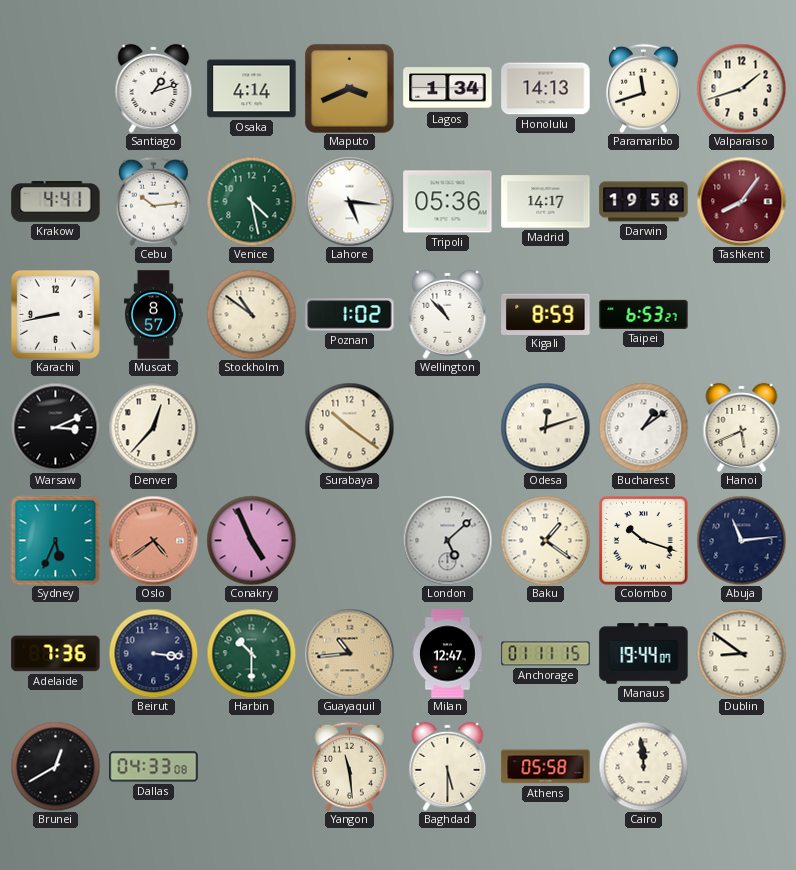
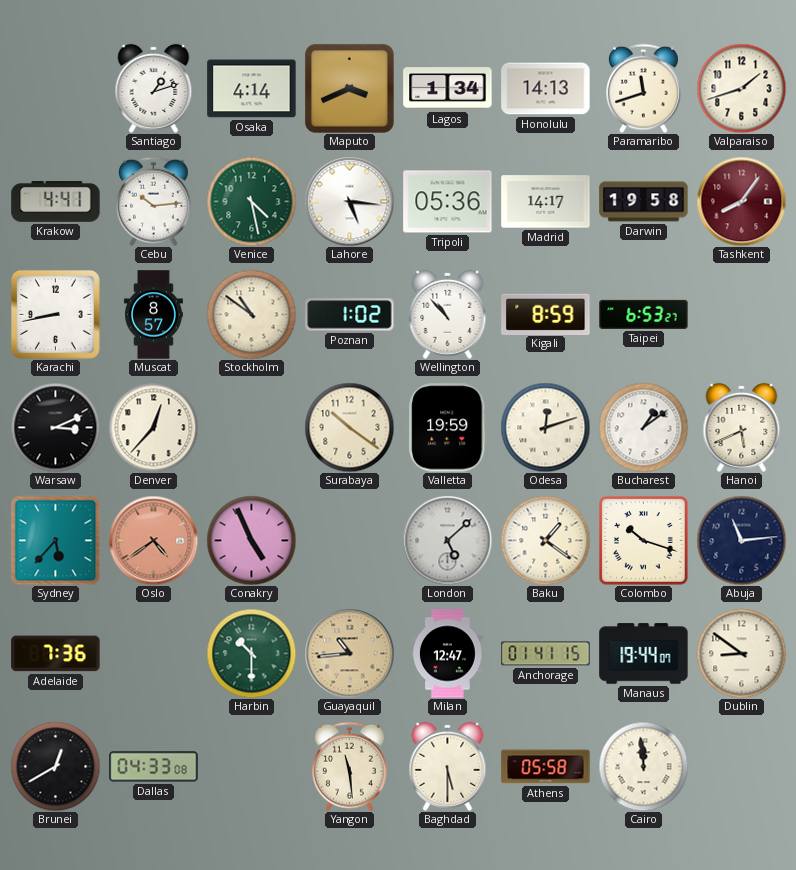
Valletta: none -> 19:59
Sydney: 5:34 -> 5:37
Beirut: 3:16 -> none
Anchorage: 01:11 -> 01:41
